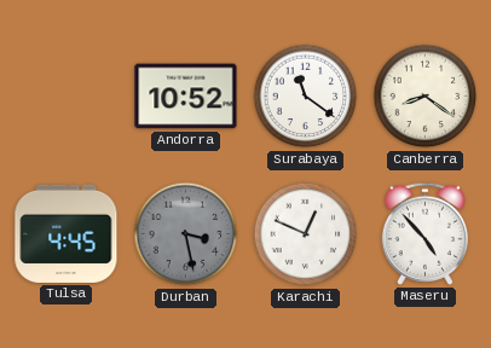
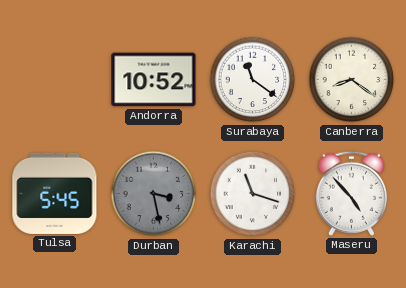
Tulsa: 4:45 -> 5:45
Karachi: 12:49 -> 11:18
